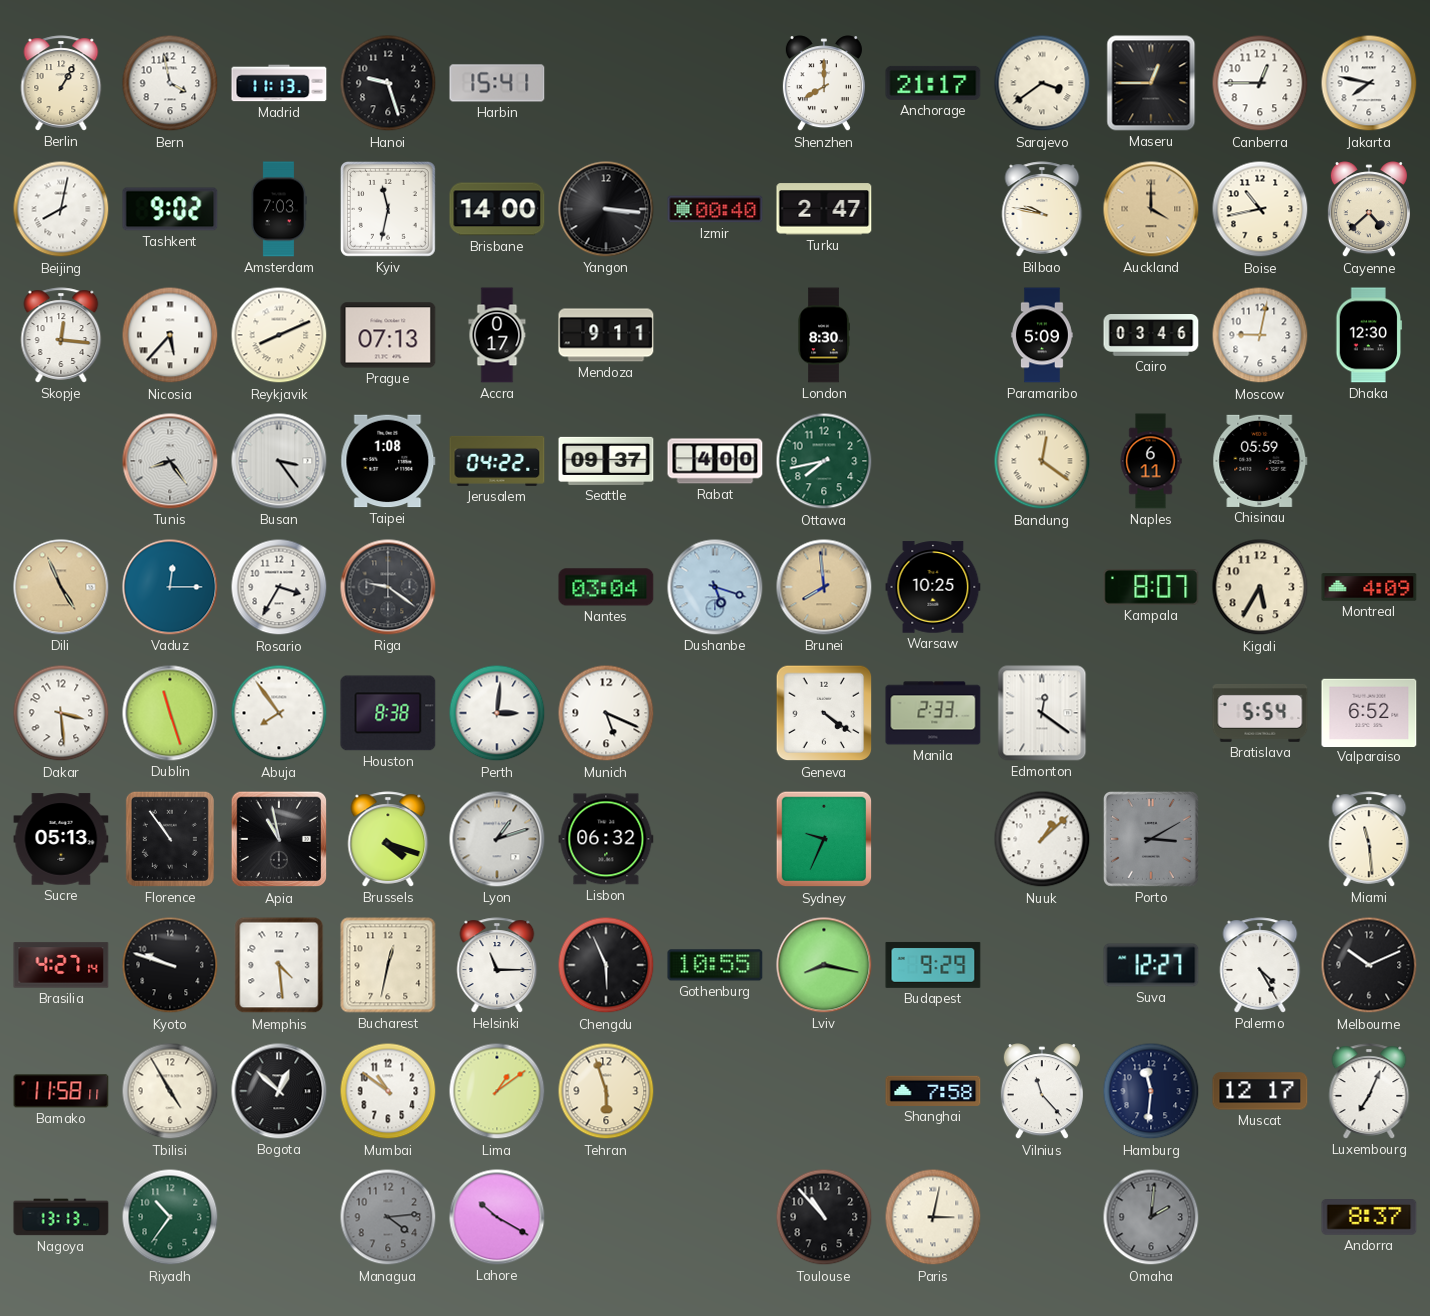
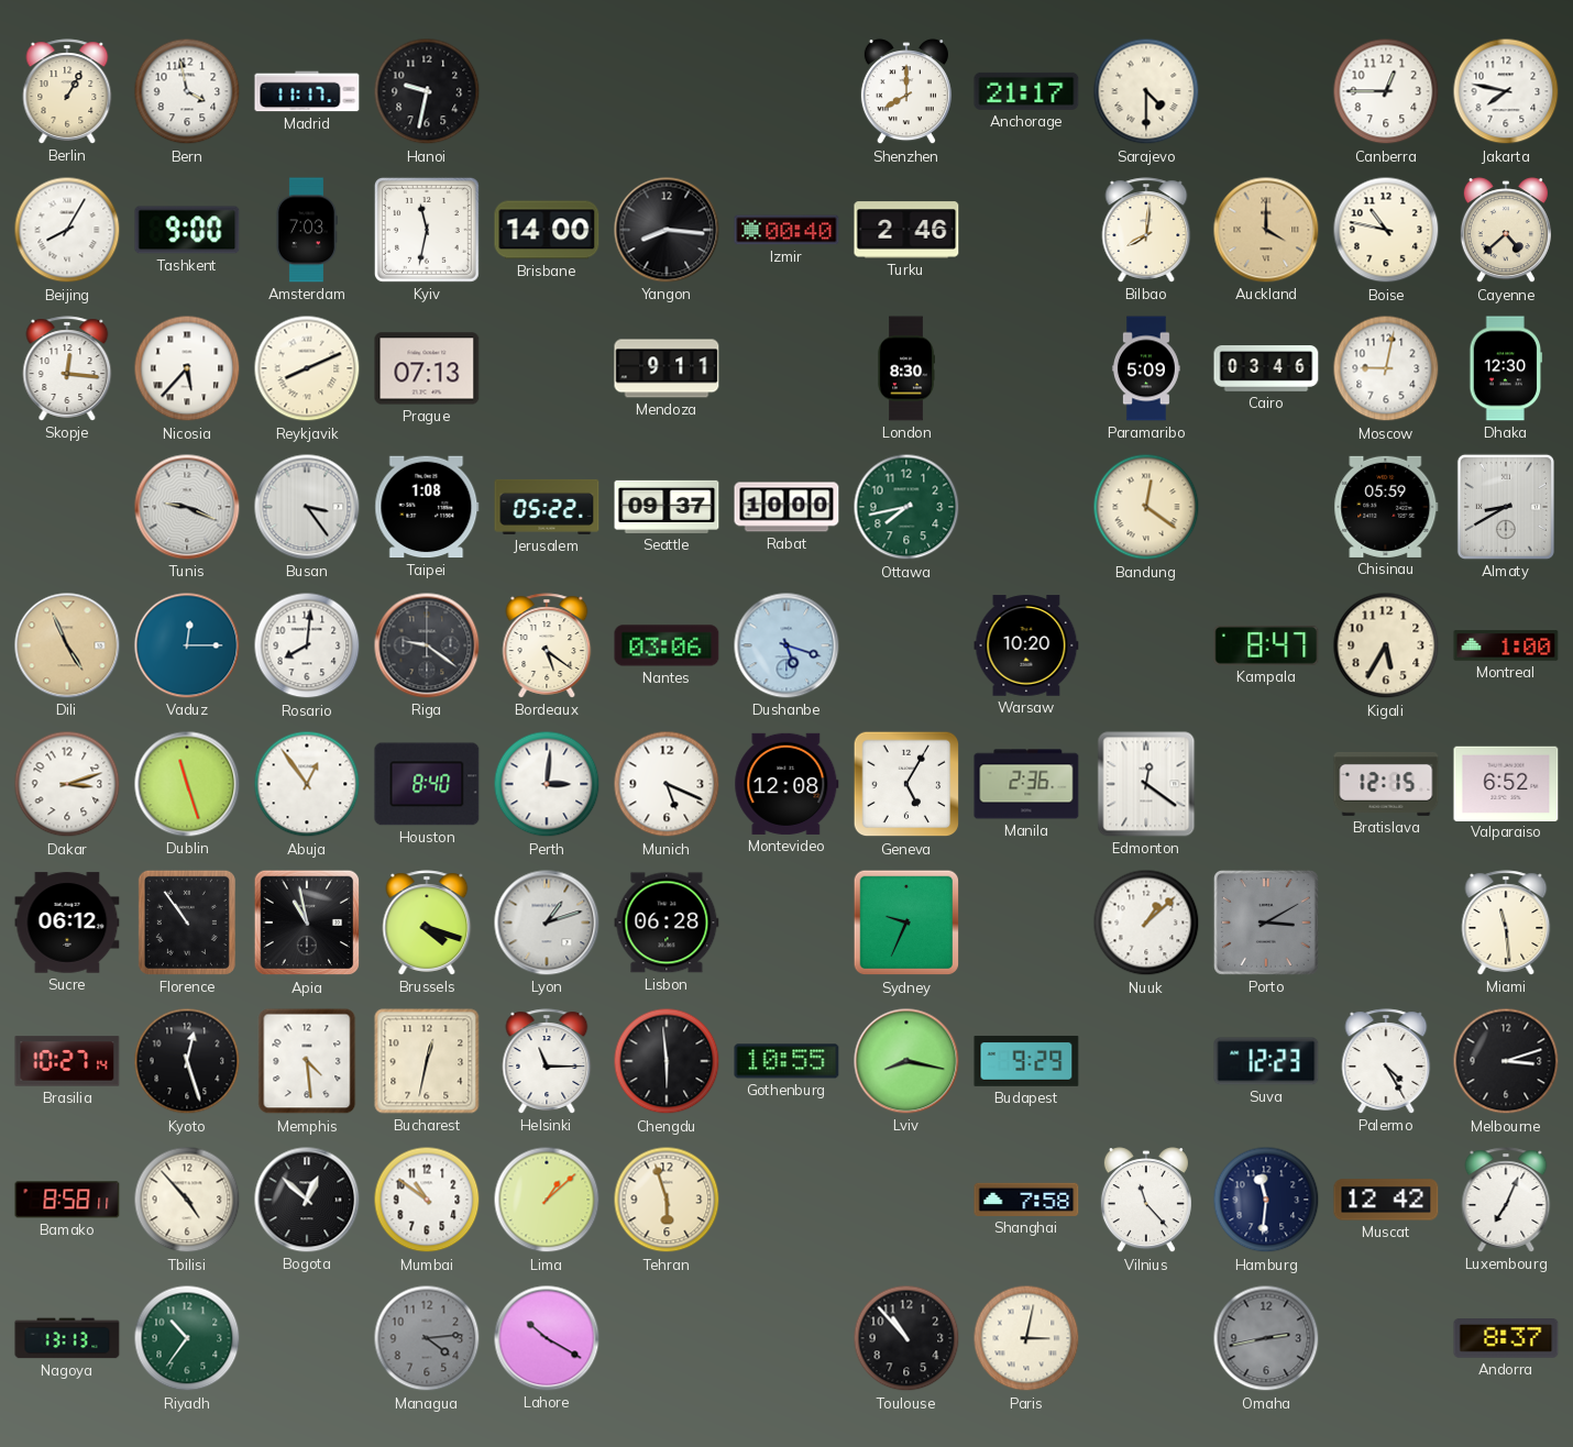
Madrid: 11:13 -> 11:17
Hanoi: 9:27 -> 9:32
Harbin: 15:41 -> none
Sarajevo: 3:39 -> 4:30
Maseru: 12:45 -> none
Beijing: 8:02 -> 8:05
Tashkent: 9:02 -> 9:00
Yangon: 3:16 -> 8:16
Turku: 2:47 -> 2:46
Bilbao: 9:47 -> 8:01
Boise: 10:43 -> 10:47
Accra: 0:17 -> none
Tunis: 8:24 -> 9:19
Jerusalem: 04:22 -> 05:22
Rabat: 4:00 -> 10:00
Naples: 6:11 -> none
Almaty: none -> 8:40
Rosario: 3:35 -> 8:01
Bordeaux: none -> 5:21
Nantes: 03:04 -> 03:06
Brunei: 7:59 -> none
Warsaw: 10:25 -> 10:20
Kampala: 8:07 -> 8:47
Montreal: 4:09 -> 1:00
Dakar: 3:29 -> 3:12
Abuja: 7:54 -> 12:54
Houston: 8:38 -> 8:40
Montevideo: none -> 12:08
Geneva: 4:21 -> 5:05
Manila: 2:33 -> 2:36
Bratislava: 5:54 -> 12:15
Sucre: 05:13 -> 06:12
Lisbon: 06:32 -> 06:28
Brasilia: 4:27 -> 10:27
Kyoto: 9:48 -> 12:27
Chengdu: 5:56 -> 5:59
Suva: 12:27 -> 12:23
Melbourne: 10:11 -> 3:12
Bamako: 11:58 -> 8:58
Tbilisi: 4:55 -> 4:53
Lima: 1:09 -> 1:08
Muscat: 12:17 -> 12:42
Omaha: 2:01 -> 2:43
